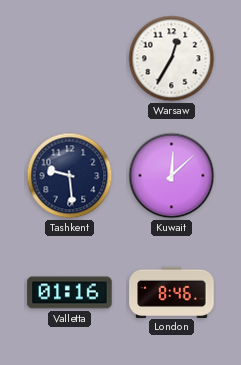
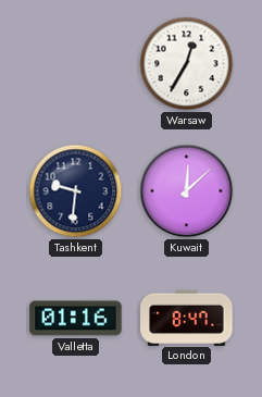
Tashkent: 9:29 -> 9:31
London: 8:46 -> 8:47
